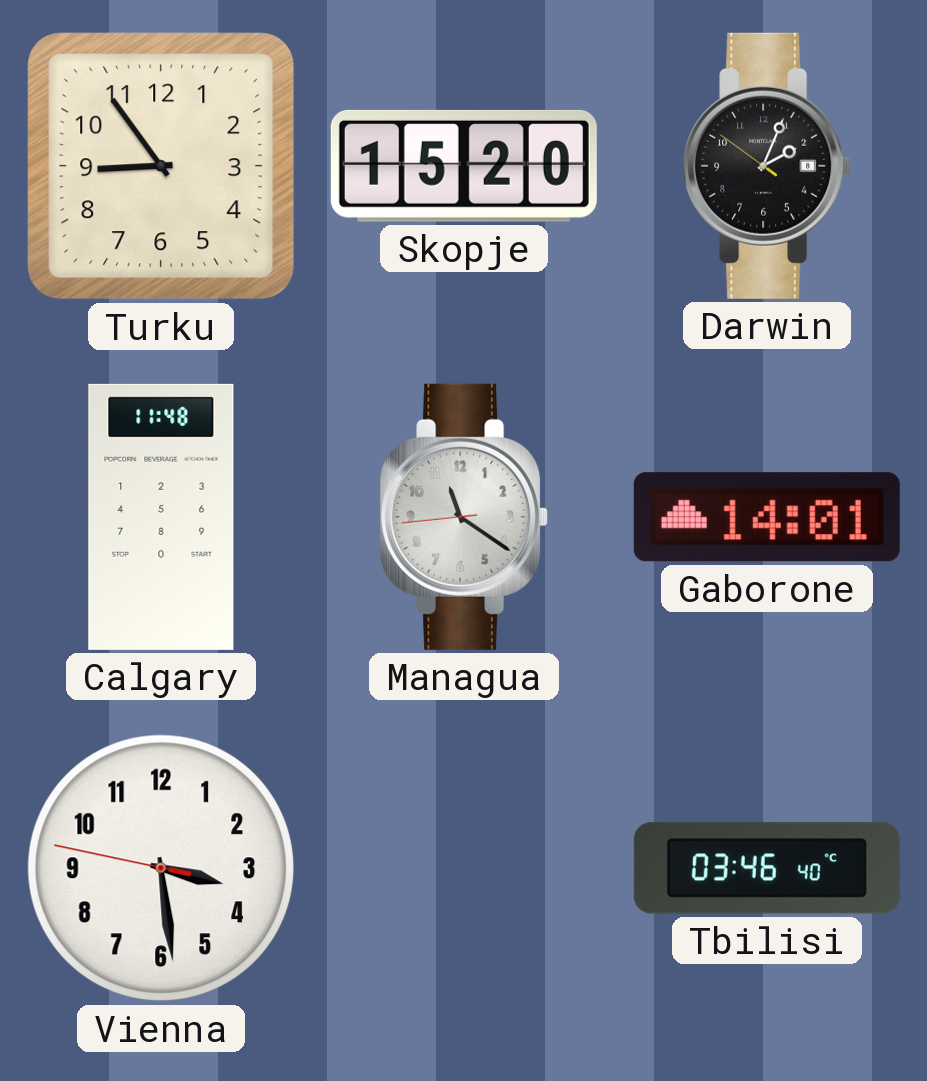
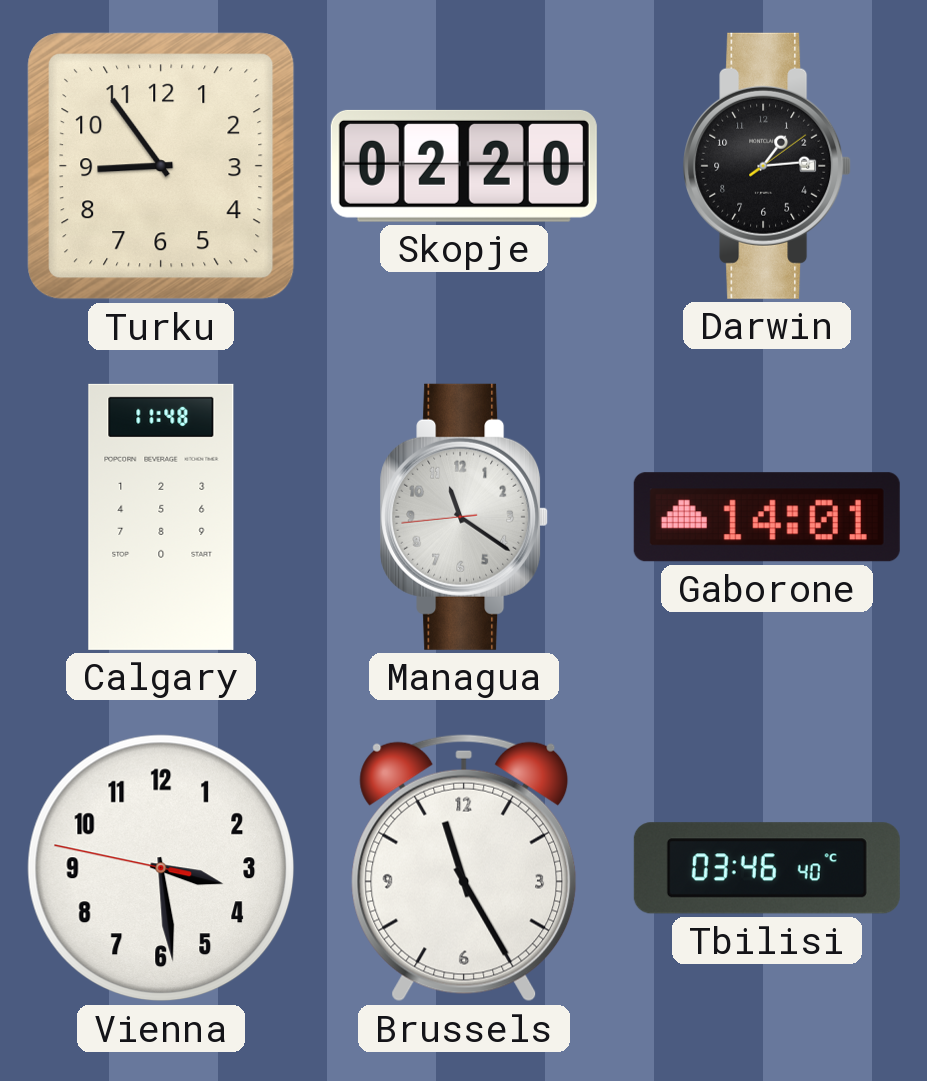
Skopje: 15:20 -> 02:20
Darwin: 2:03 -> 1:14
Brussels: none -> 11:25
